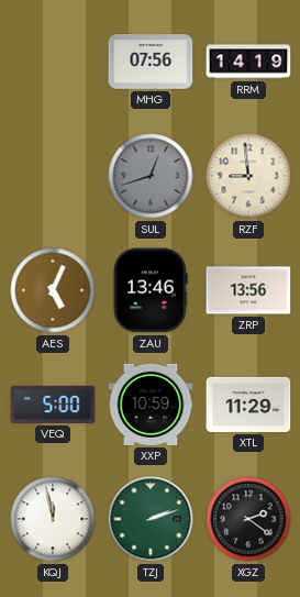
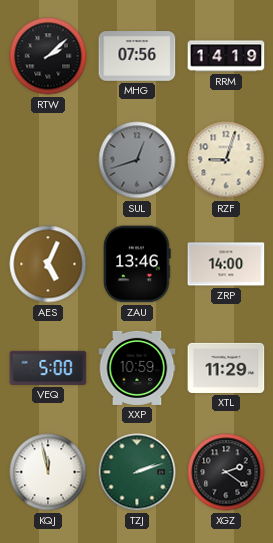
RTW: none -> 2:08
RZF: 8:59 -> 9:03
ZRP: 13:56 -> 14:00
